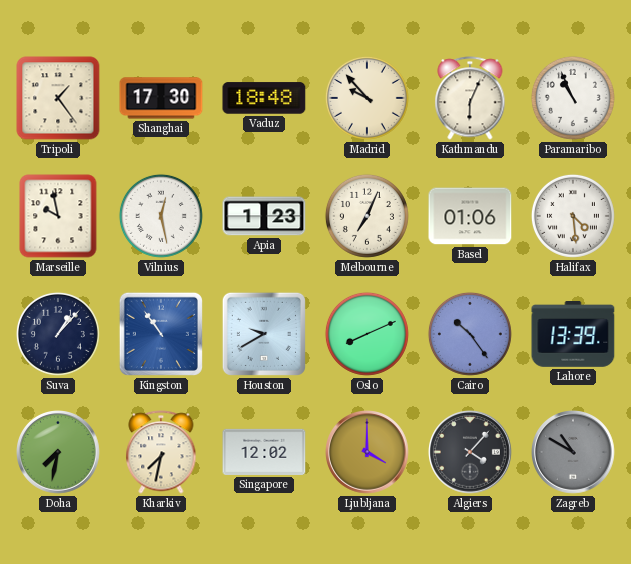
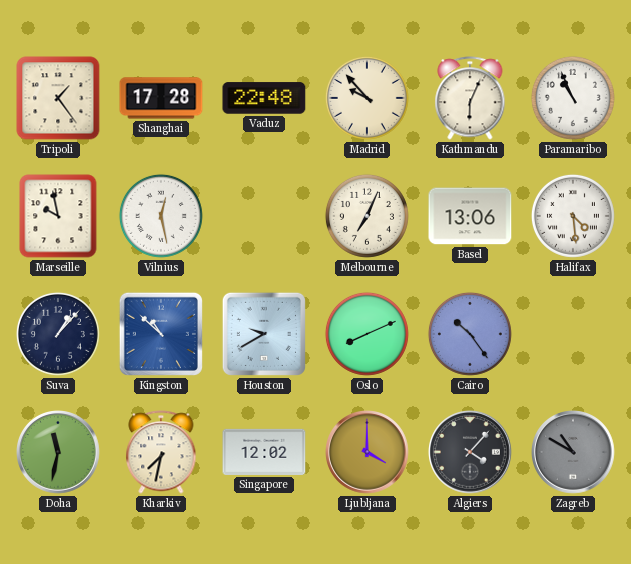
Shanghai: 17:30 -> 17:28
Vaduz: 18:48 -> 22:48
Apia: 1:23 -> none
Basel: 01:06 -> 13:06
Kingston: 10:54 -> 10:52
Lahore: 13:39 -> none
Doha: 7:32 -> 11:32
